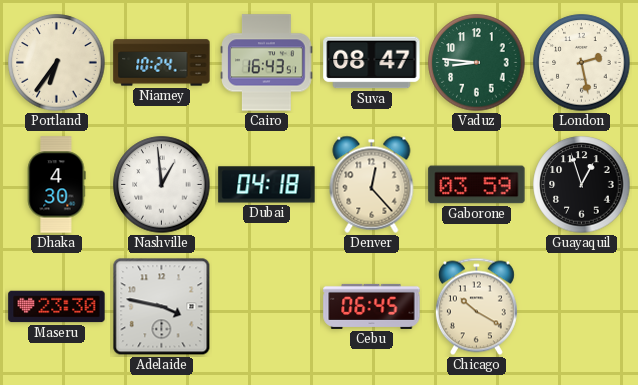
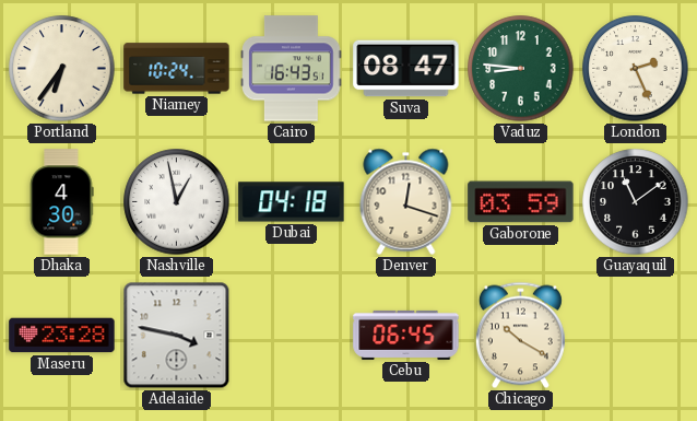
London: 2:28 -> 2:26
Nashville: 12:59 -> 12:58
Denver: 12:23 -> 12:18
Guayaquil: 12:57 -> 11:09
Maseru: 23:30 -> 23:28
